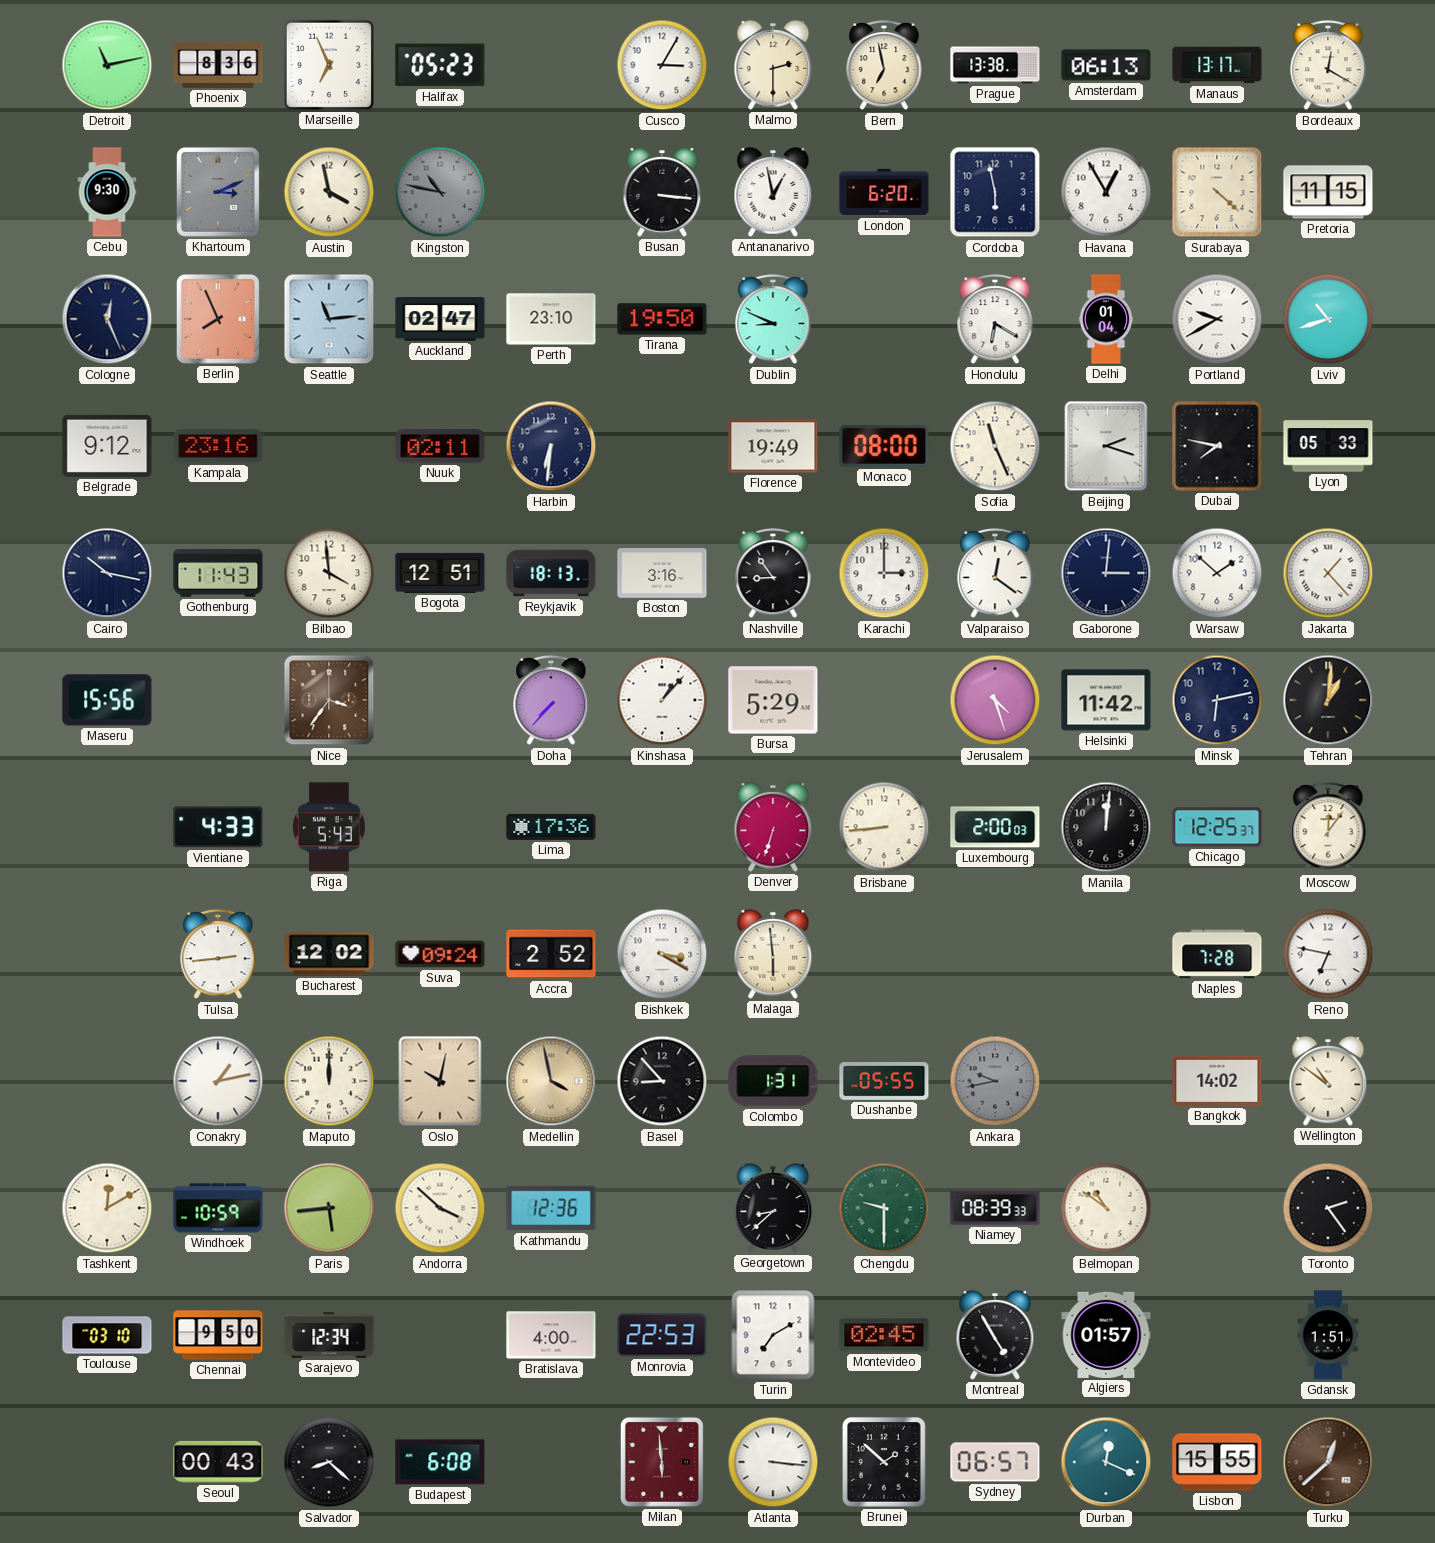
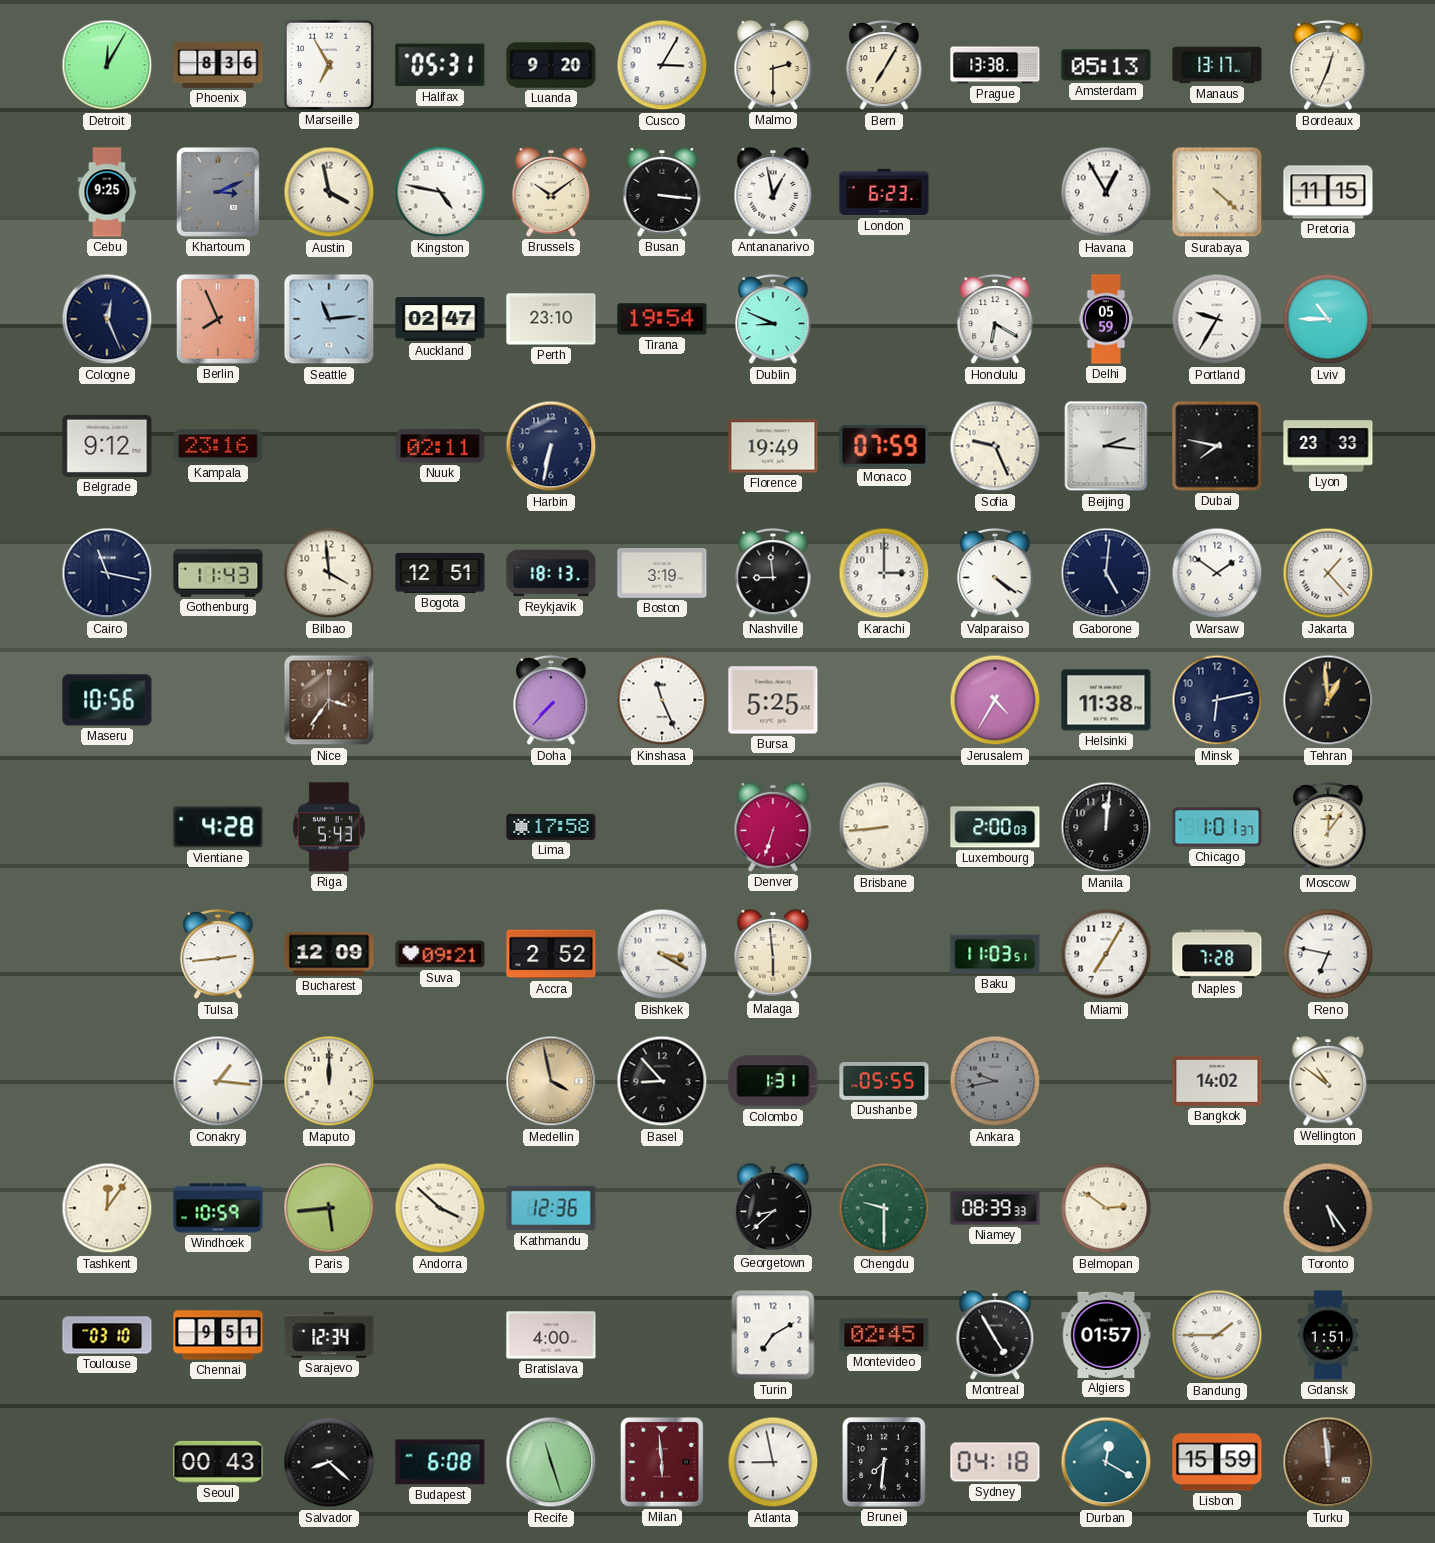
Detroit: 11:13 -> 12:05
Marseille: 6:56 -> 6:55
Halifax: 05:23 -> 05:31
Luanda: none -> 9:20
Bern: 6:58 -> 7:05
Amsterdam: 06:13 -> 05:13
Bordeaux: 12:20 -> 12:34
Cebu: 9:30 -> 9:25
Kingston: 10:47 -> 4:47
Kingston dial: grey -> white
Brussels: none -> 10:09
London: 6:20 -> 6:23
Cordoba: 5:58 -> none
Tirana: 19:50 -> 19:54
Delhi: 01:04 -> 05:59
Portland: 9:40 -> 9:35
Lviv: 10:42 -> 10:45
Harbin: 6:31 -> 6:32
Monaco: 08:00 -> 07:59
Sofia: 11:26 -> 9:26
Beijing: 2:18 -> 2:16
Lyon: 05:33 -> 23:33
Cairo: 10:17 -> 11:17
Boston: 3:16 -> 3:19
Nashville: 8:54 -> 8:59
Valparaiso: 12:21 -> 4:21
Gaborone: 3:01 -> 5:01
Warsaw: 1:52 -> 1:51
Maseru: 15:56 -> 10:56
Kinshasa: 1:07 -> 11:26
Bursa: 5:29 -> 5:25
Jerusalem: 4:27 -> 4:35
Helsinki: 11:42 -> 11:38
Tehran: 1:01 -> 12:59
Vientiane: 4:33 -> 4:28
Lima: 17:36 -> 17:58
Chicago: 12:25 -> 1:01
Bucharest: 12:02 -> 12:09
Suva: 09:24 -> 09:21
Baku: none -> 11:03
Miami: none -> 7:05
Conakry: 1:13 -> 1:16
Oslo: 10:02 -> none
Tashkent: 12:10 -> 12:06
Belmopan: 10:51 -> 2:51
Toronto: 2:24 -> 5:24
Chennai: 9:50 -> 9:51
Monrovia: 22:53 -> none
Bandung: none -> 1:45
Recife: none -> 11:27
Atlanta: 3:16 -> 8:58
Brunei: 1:52 -> 7:31
Sydney: 06:57 -> 04:18
Durban: 12:19 -> 12:20
Lisbon: 15:55 -> 15:59
Turku: 12:38 -> 11:59
